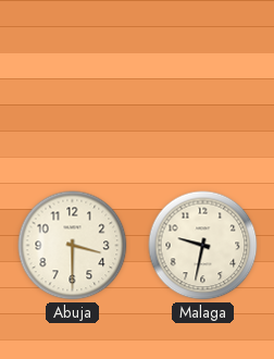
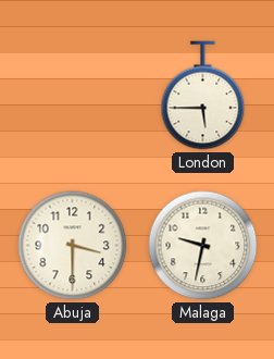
London: none -> 5:45
